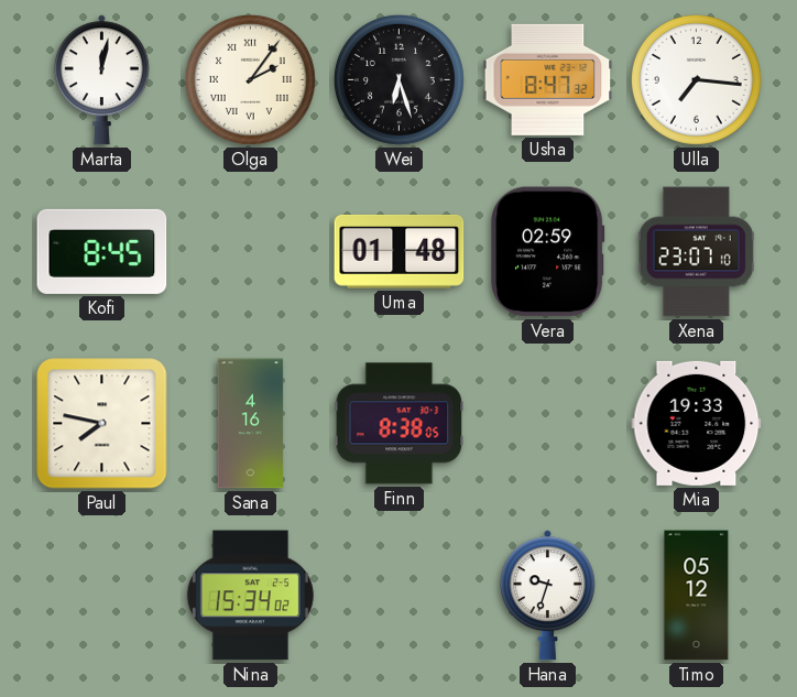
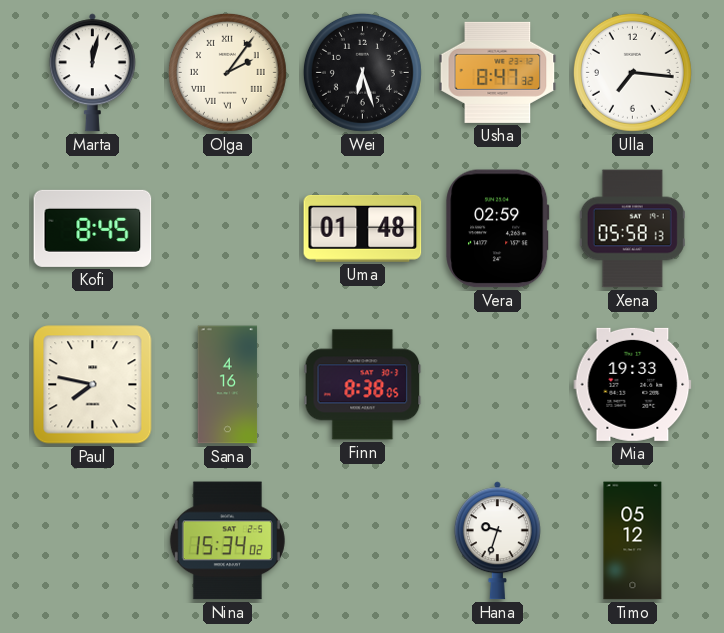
Xena: 23:07 -> 05:58
